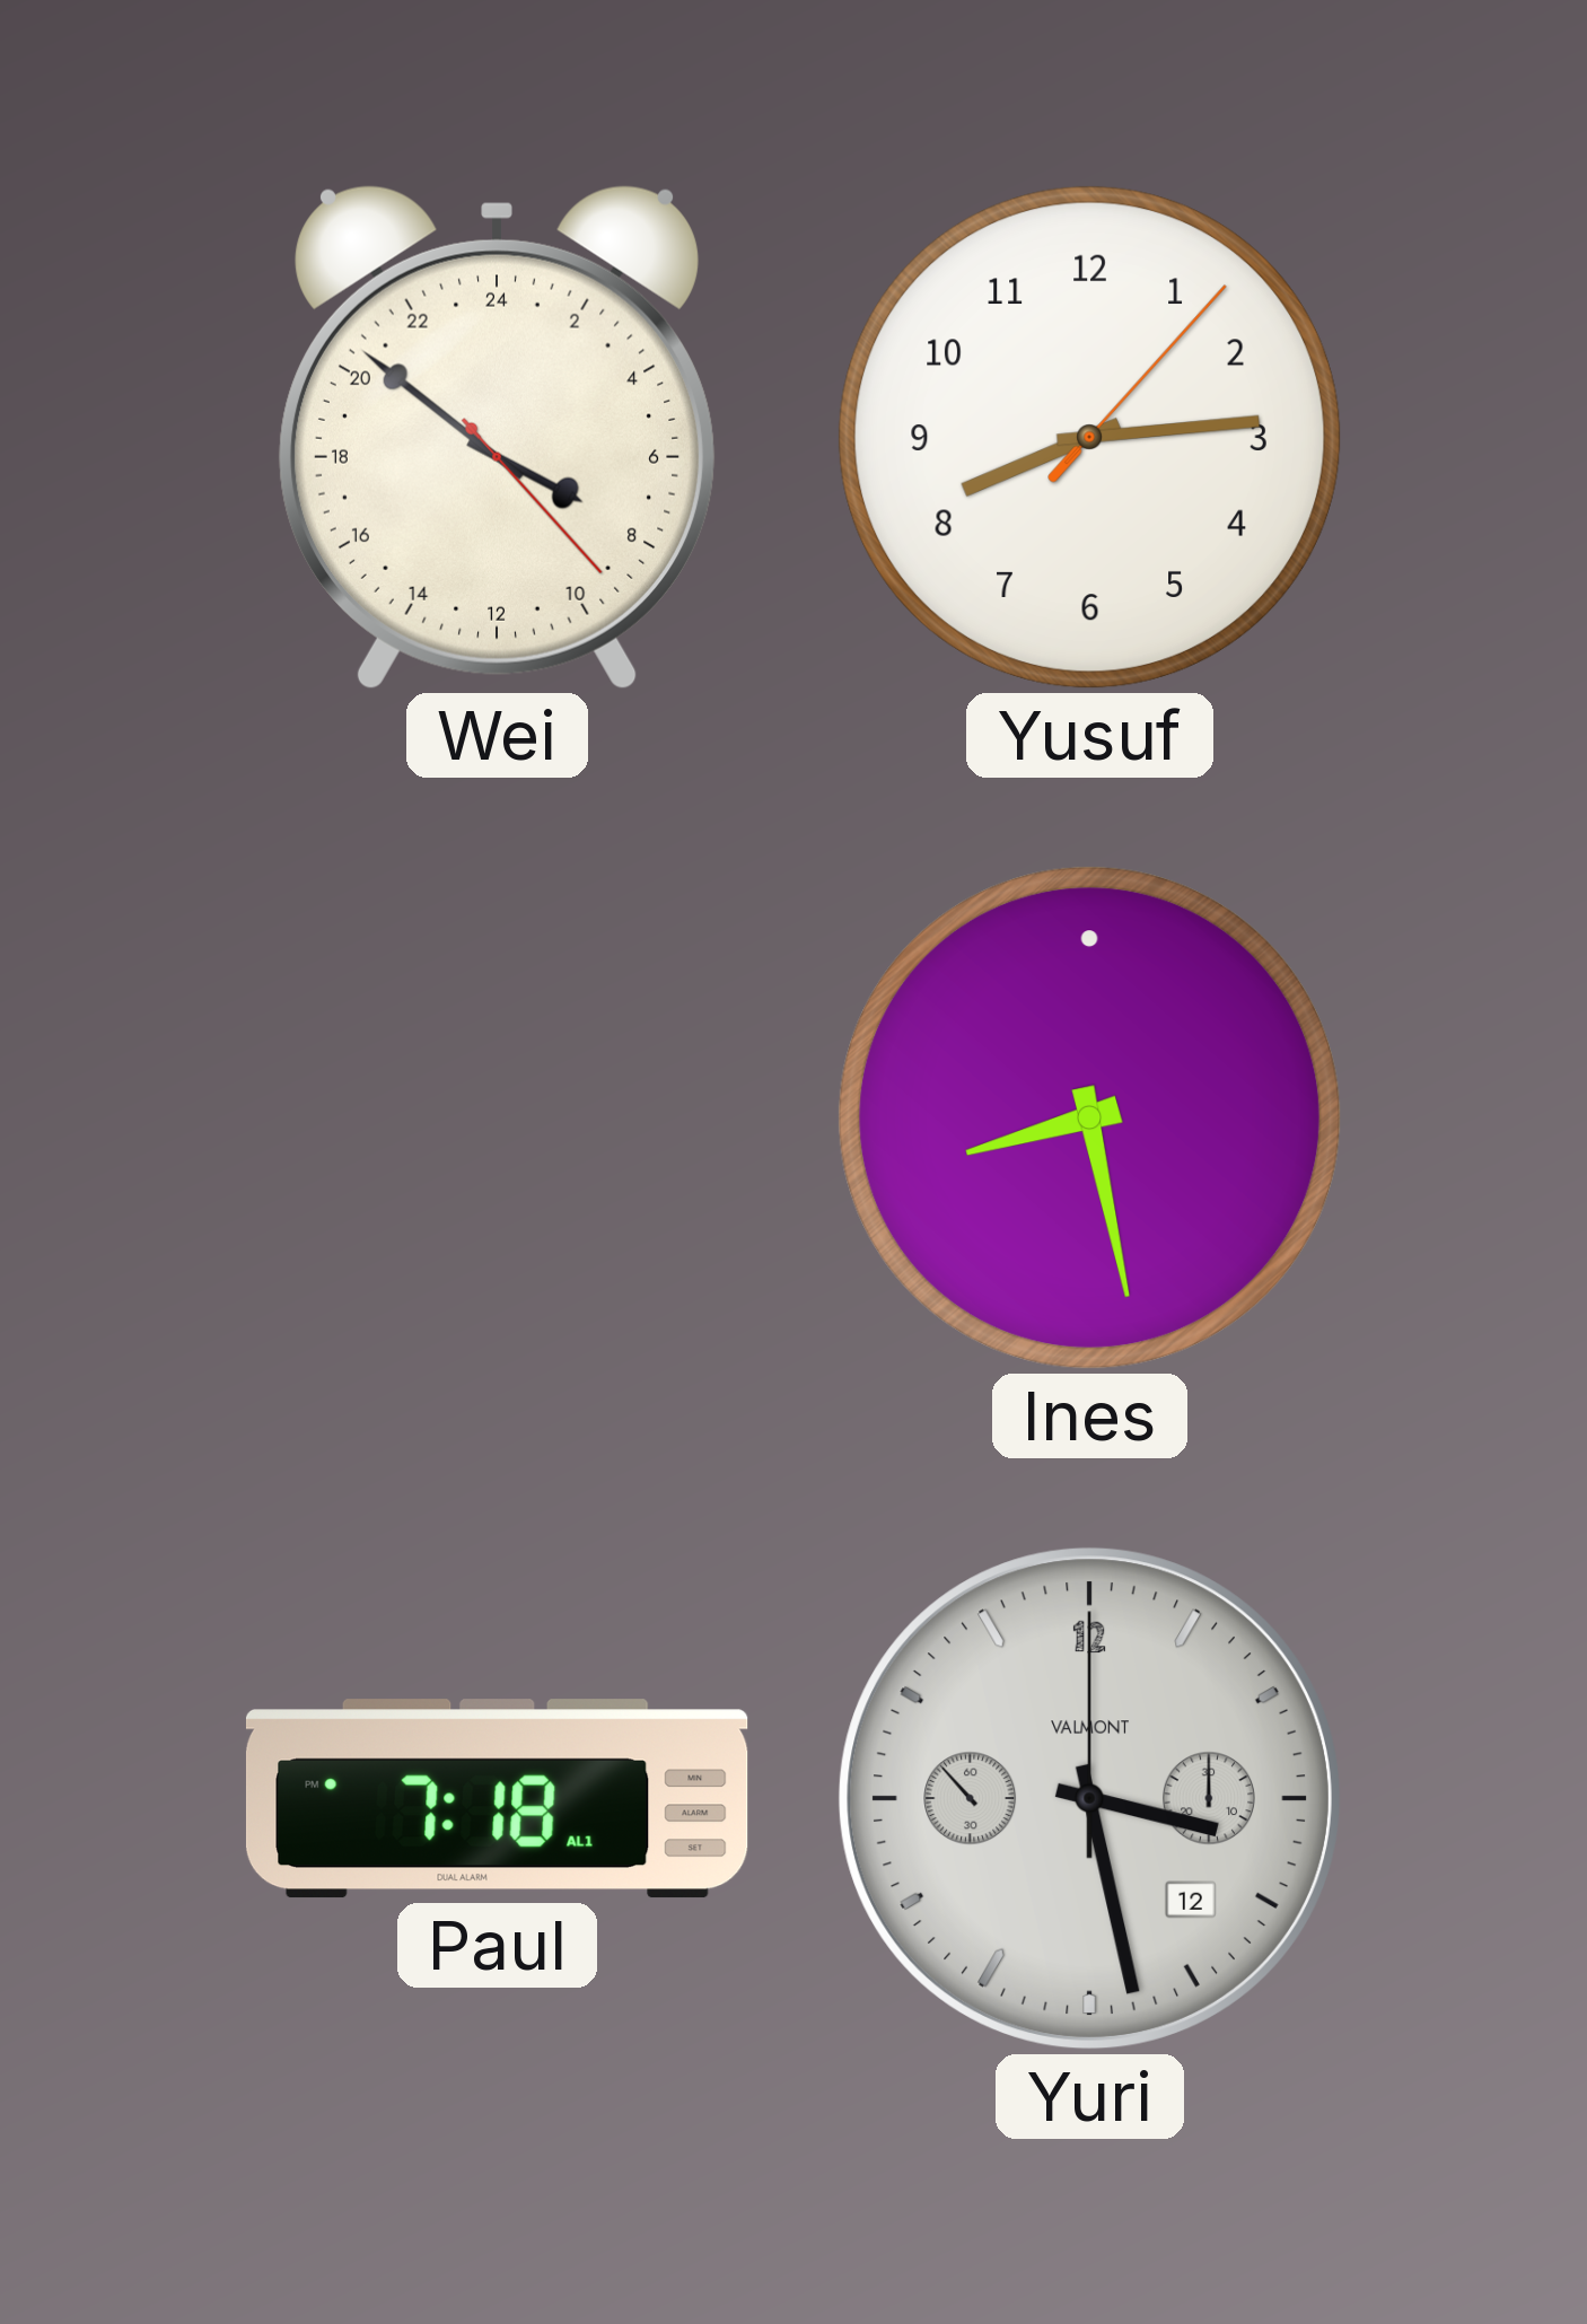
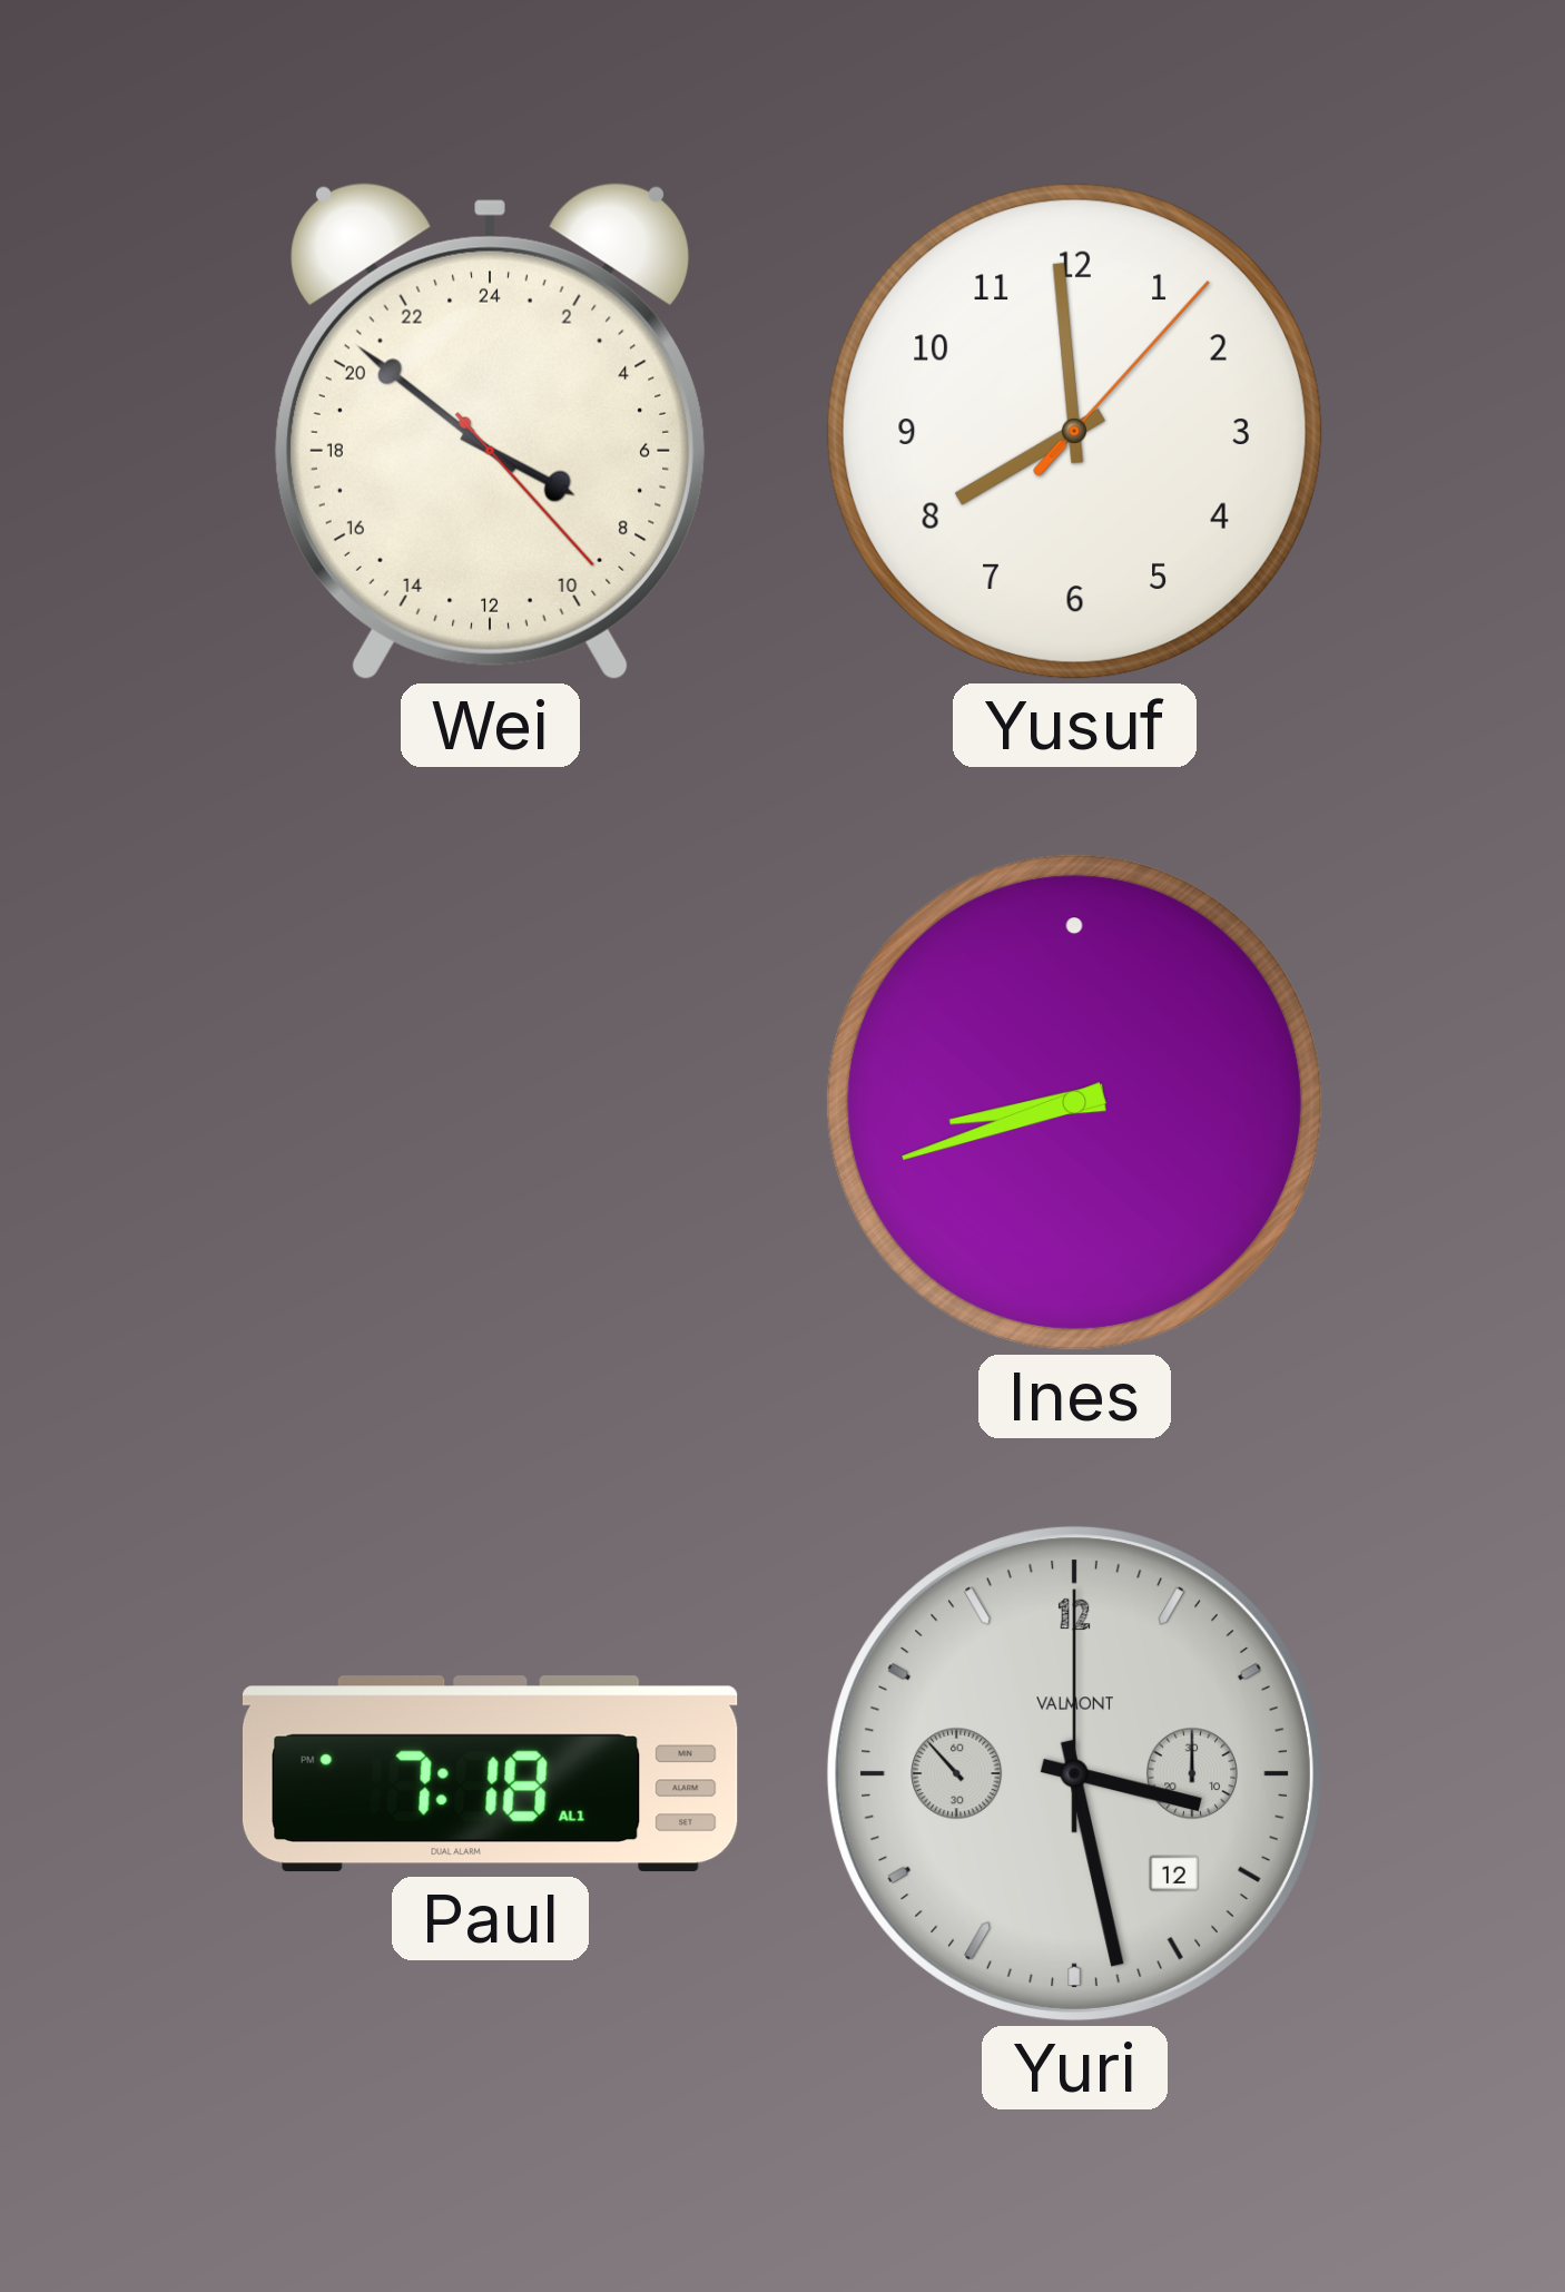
Yusuf: 8:14 -> 7:59
Ines: 8:28 -> 8:42
